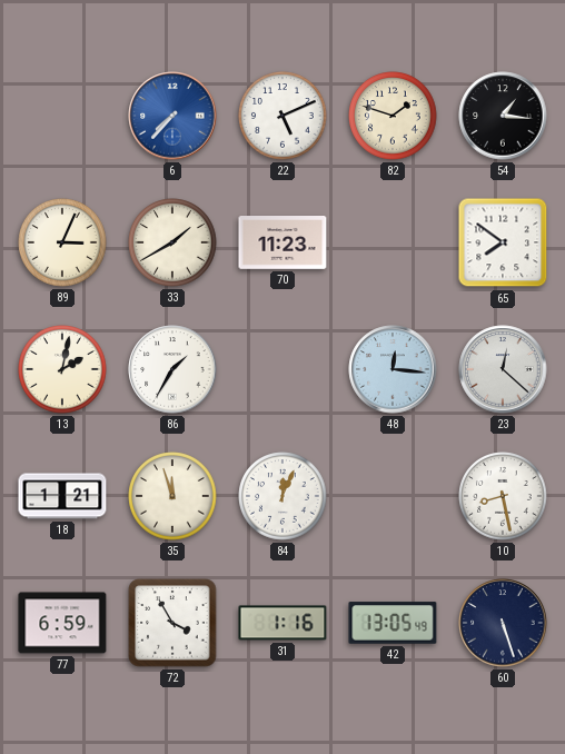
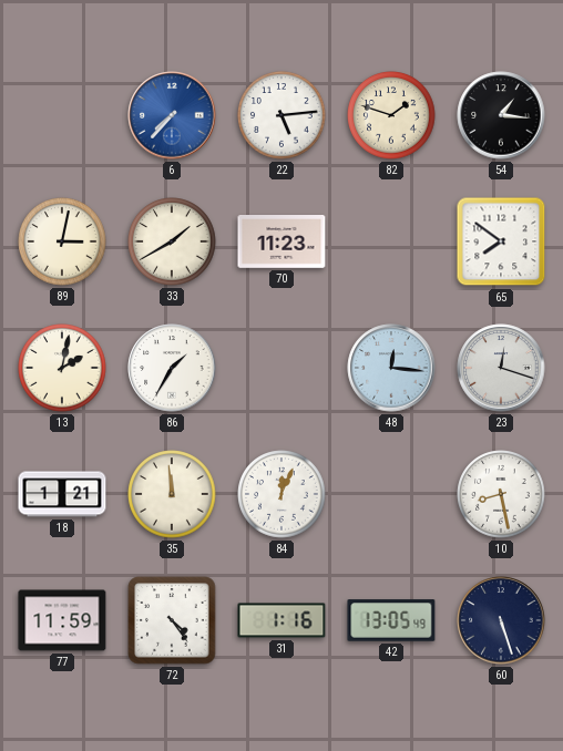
22: 5:11 -> 5:14
89: 3:04 -> 3:02
23: 12:22 -> 12:18
35: 11:57 -> 11:59
77: 6:59 -> 11:59
72: 3:55 -> 4:24
